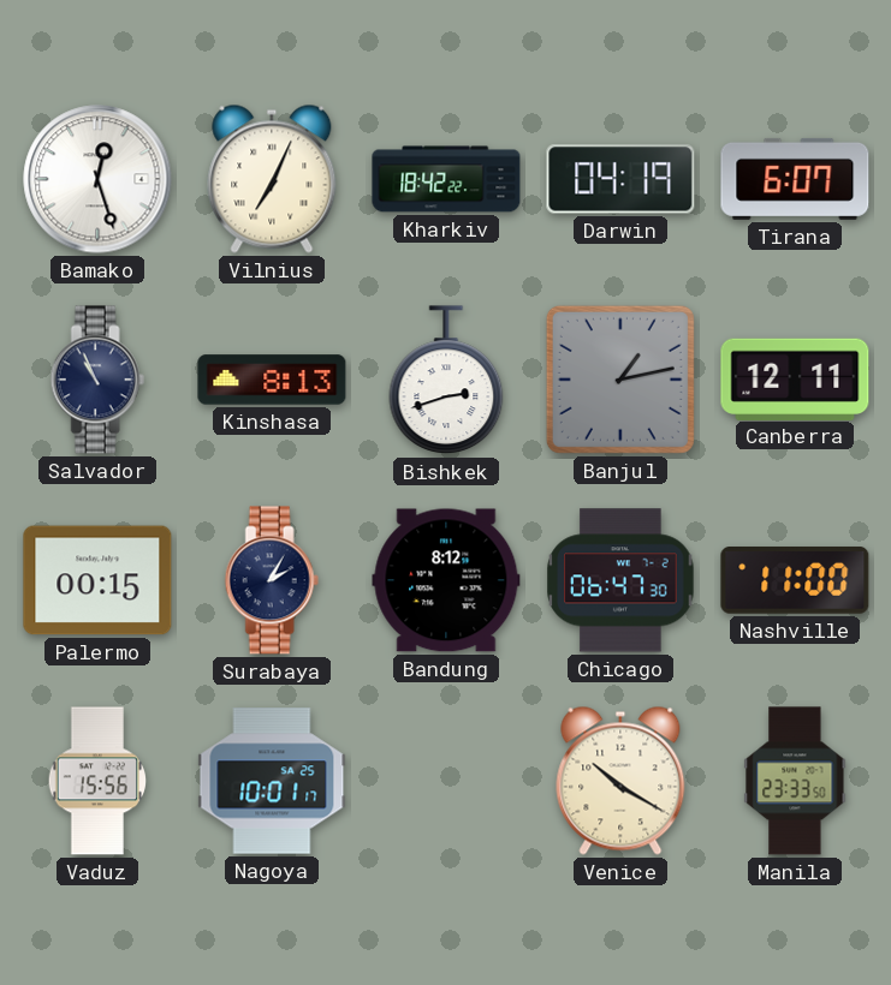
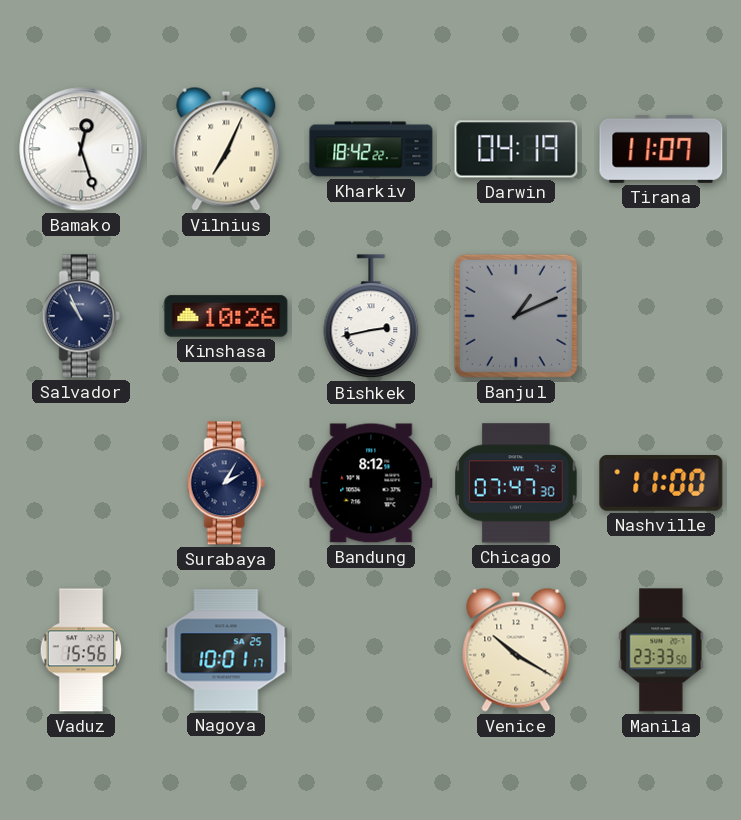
Tirana: 6:07 -> 11:07
Kinshasa: 8:13 -> 10:26
Bishkek: 2:42 -> 2:43
Banjul: 1:13 -> 1:11
Canberra: 12:11 -> none
Palermo: 00:15 -> none
Chicago: 06:47 -> 07:47
